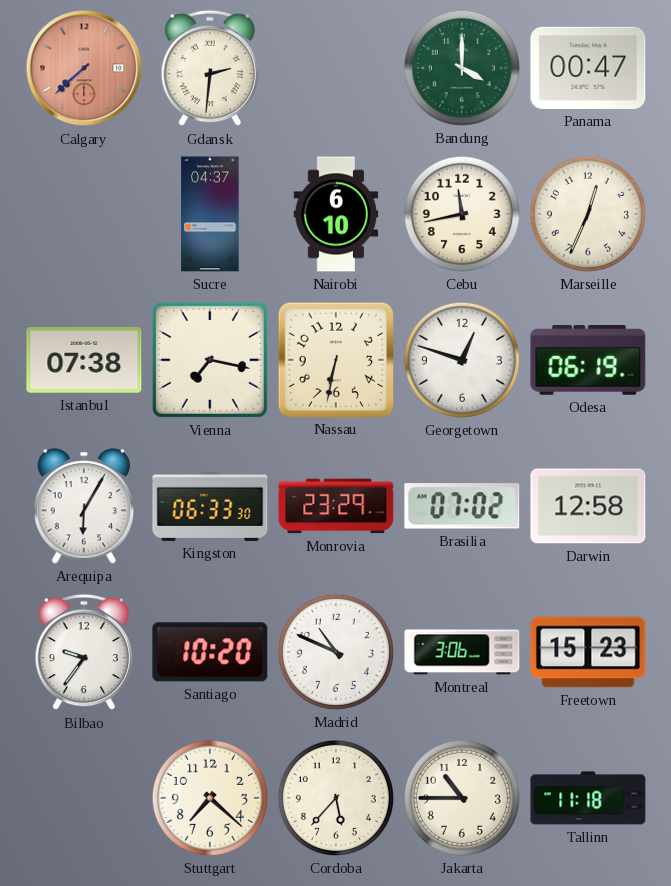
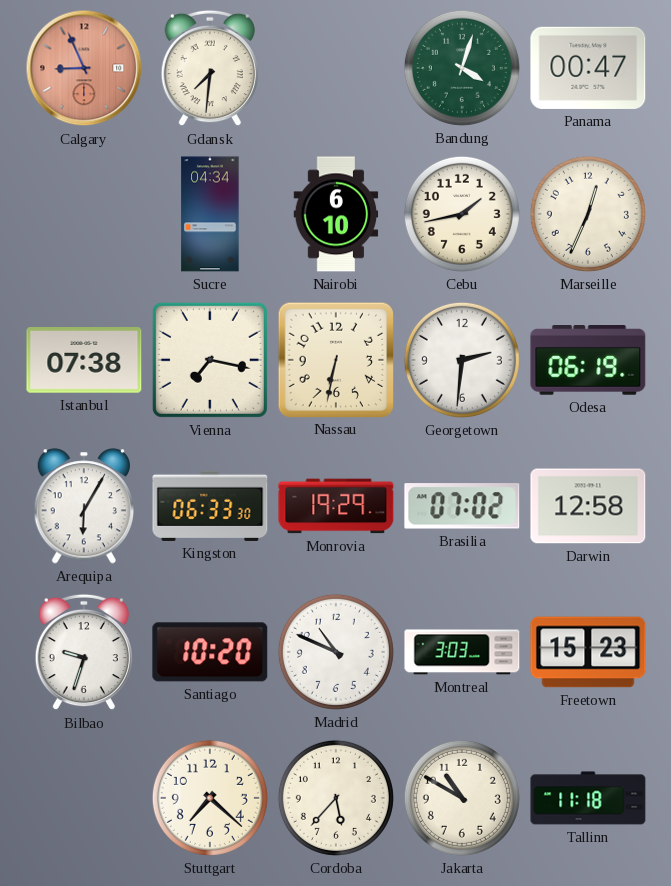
Calgary: 7:38 -> 8:56
Gdansk: 2:31 -> 7:31
Bandung: 4:00 -> 4:03
Sucre: 04:37 -> 04:34
Cebu: 11:43 -> 1:43
Georgetown: 12:48 -> 2:31
Monrovia: 23:29 -> 19:29
Bilbao: 9:36 -> 9:33
Montreal: 3:06 -> 3:03
Jakarta: 10:45 -> 10:50
